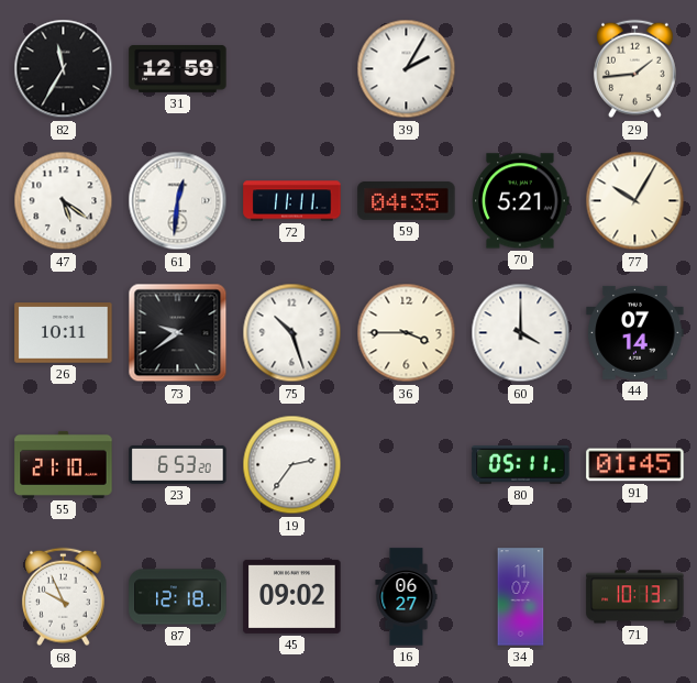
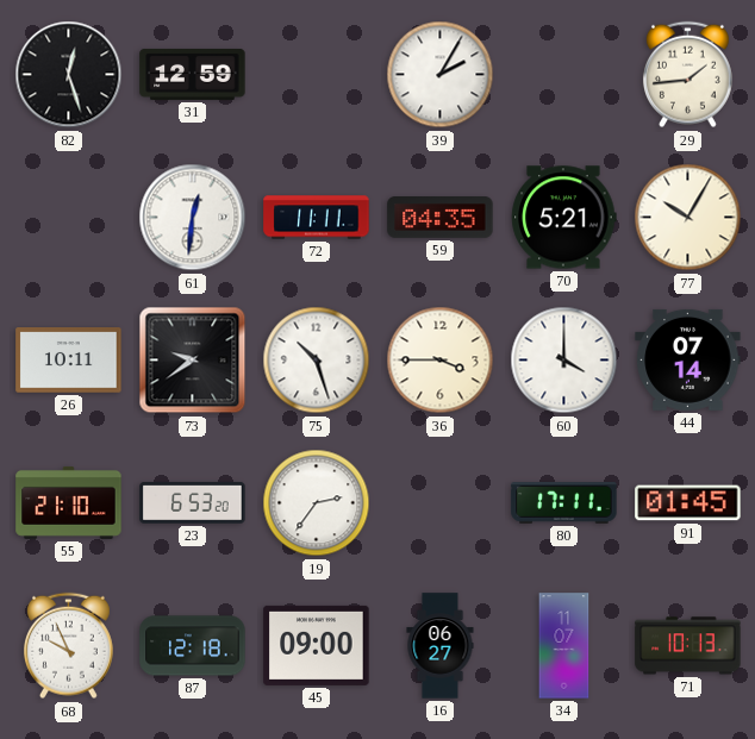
82: 11:35 -> 12:27
47: 5:21 -> none
80: 05:11 -> 17:11
45: 09:02 -> 09:00
